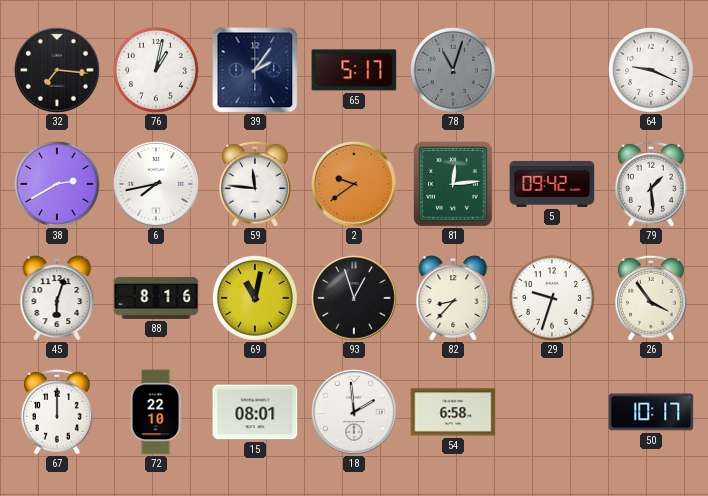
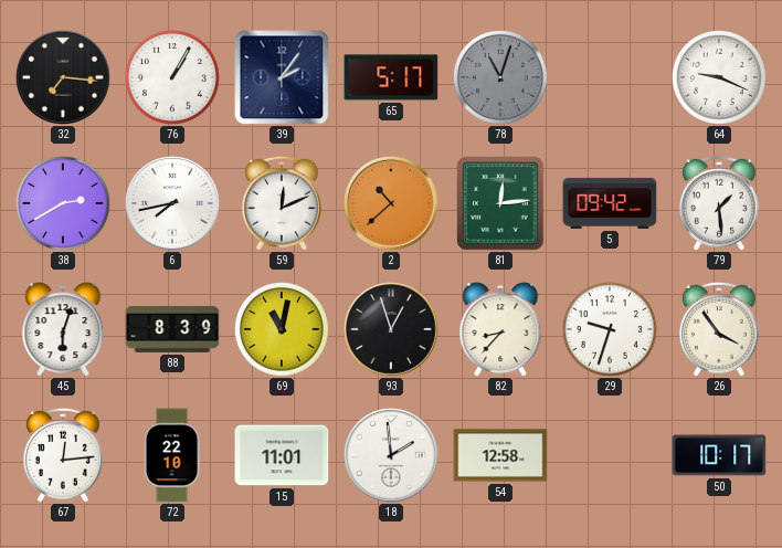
76: 1:02 -> 1:05
59: 11:46 -> 12:11
2: 9:39 -> 10:38
88: 8:16 -> 8:39
67: 12:00 -> 12:14
15: 08:01 -> 11:01
54: 6:58 -> 12:58
